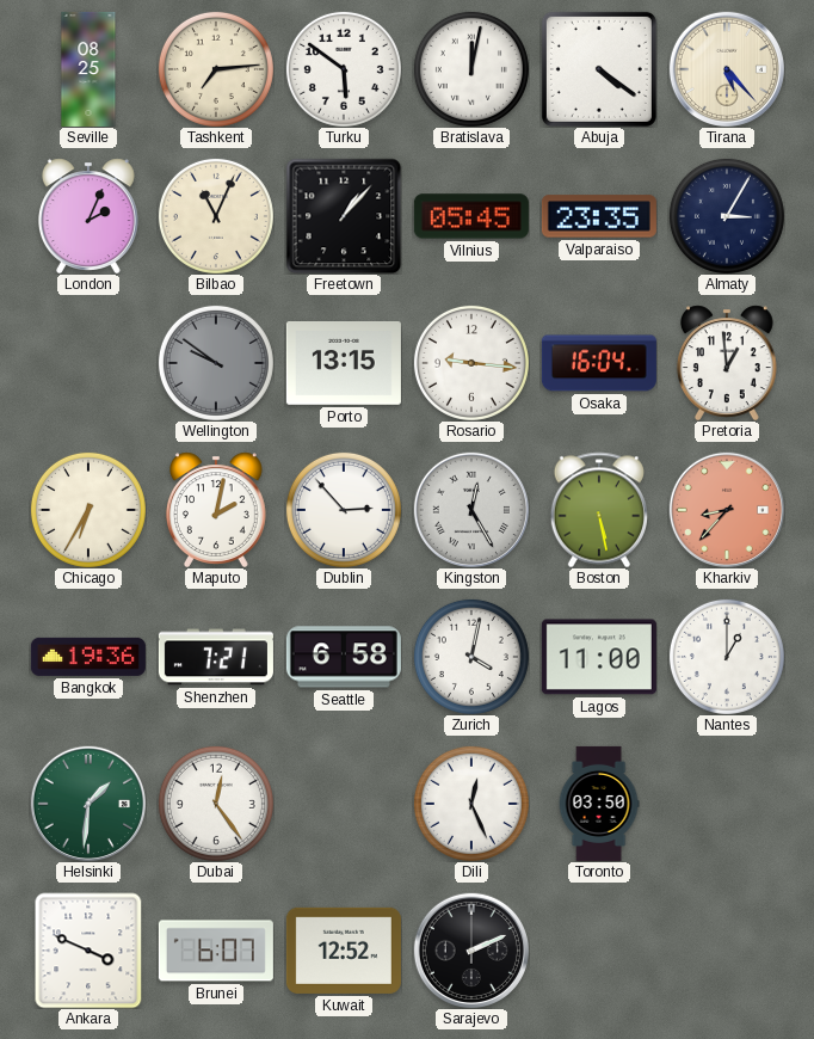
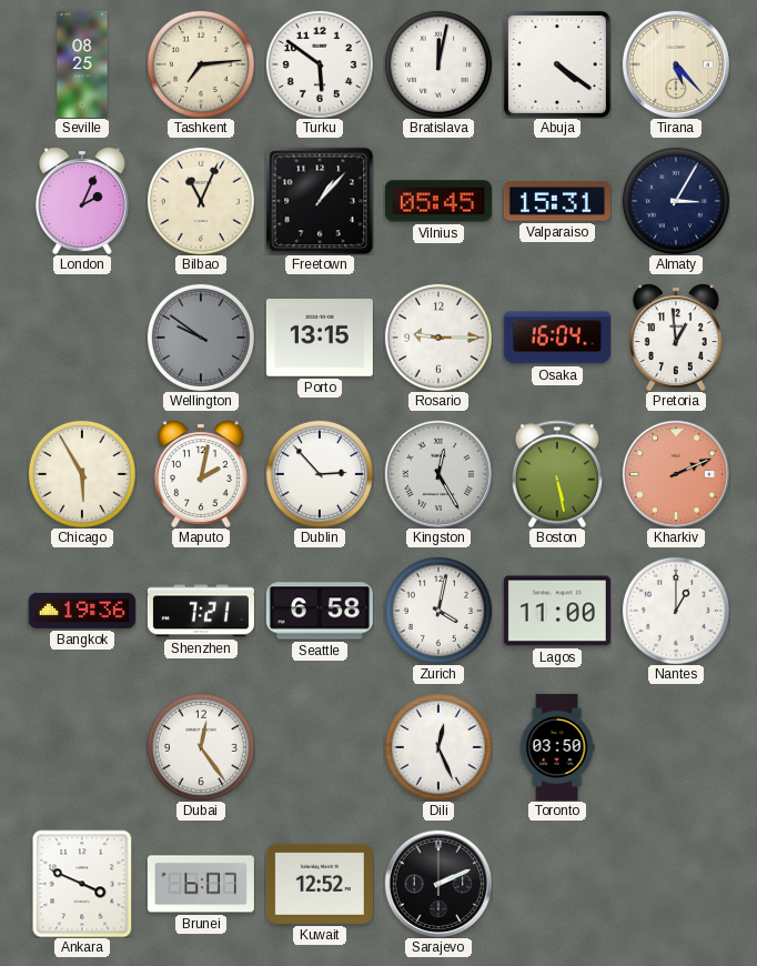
Valparaiso: 23:35 -> 15:31
Rosario: 9:16 -> 9:15
Chicago: 6:35 -> 5:55
Kharkiv: 8:37 -> 2:11
Helsinki: 1:31 -> none
